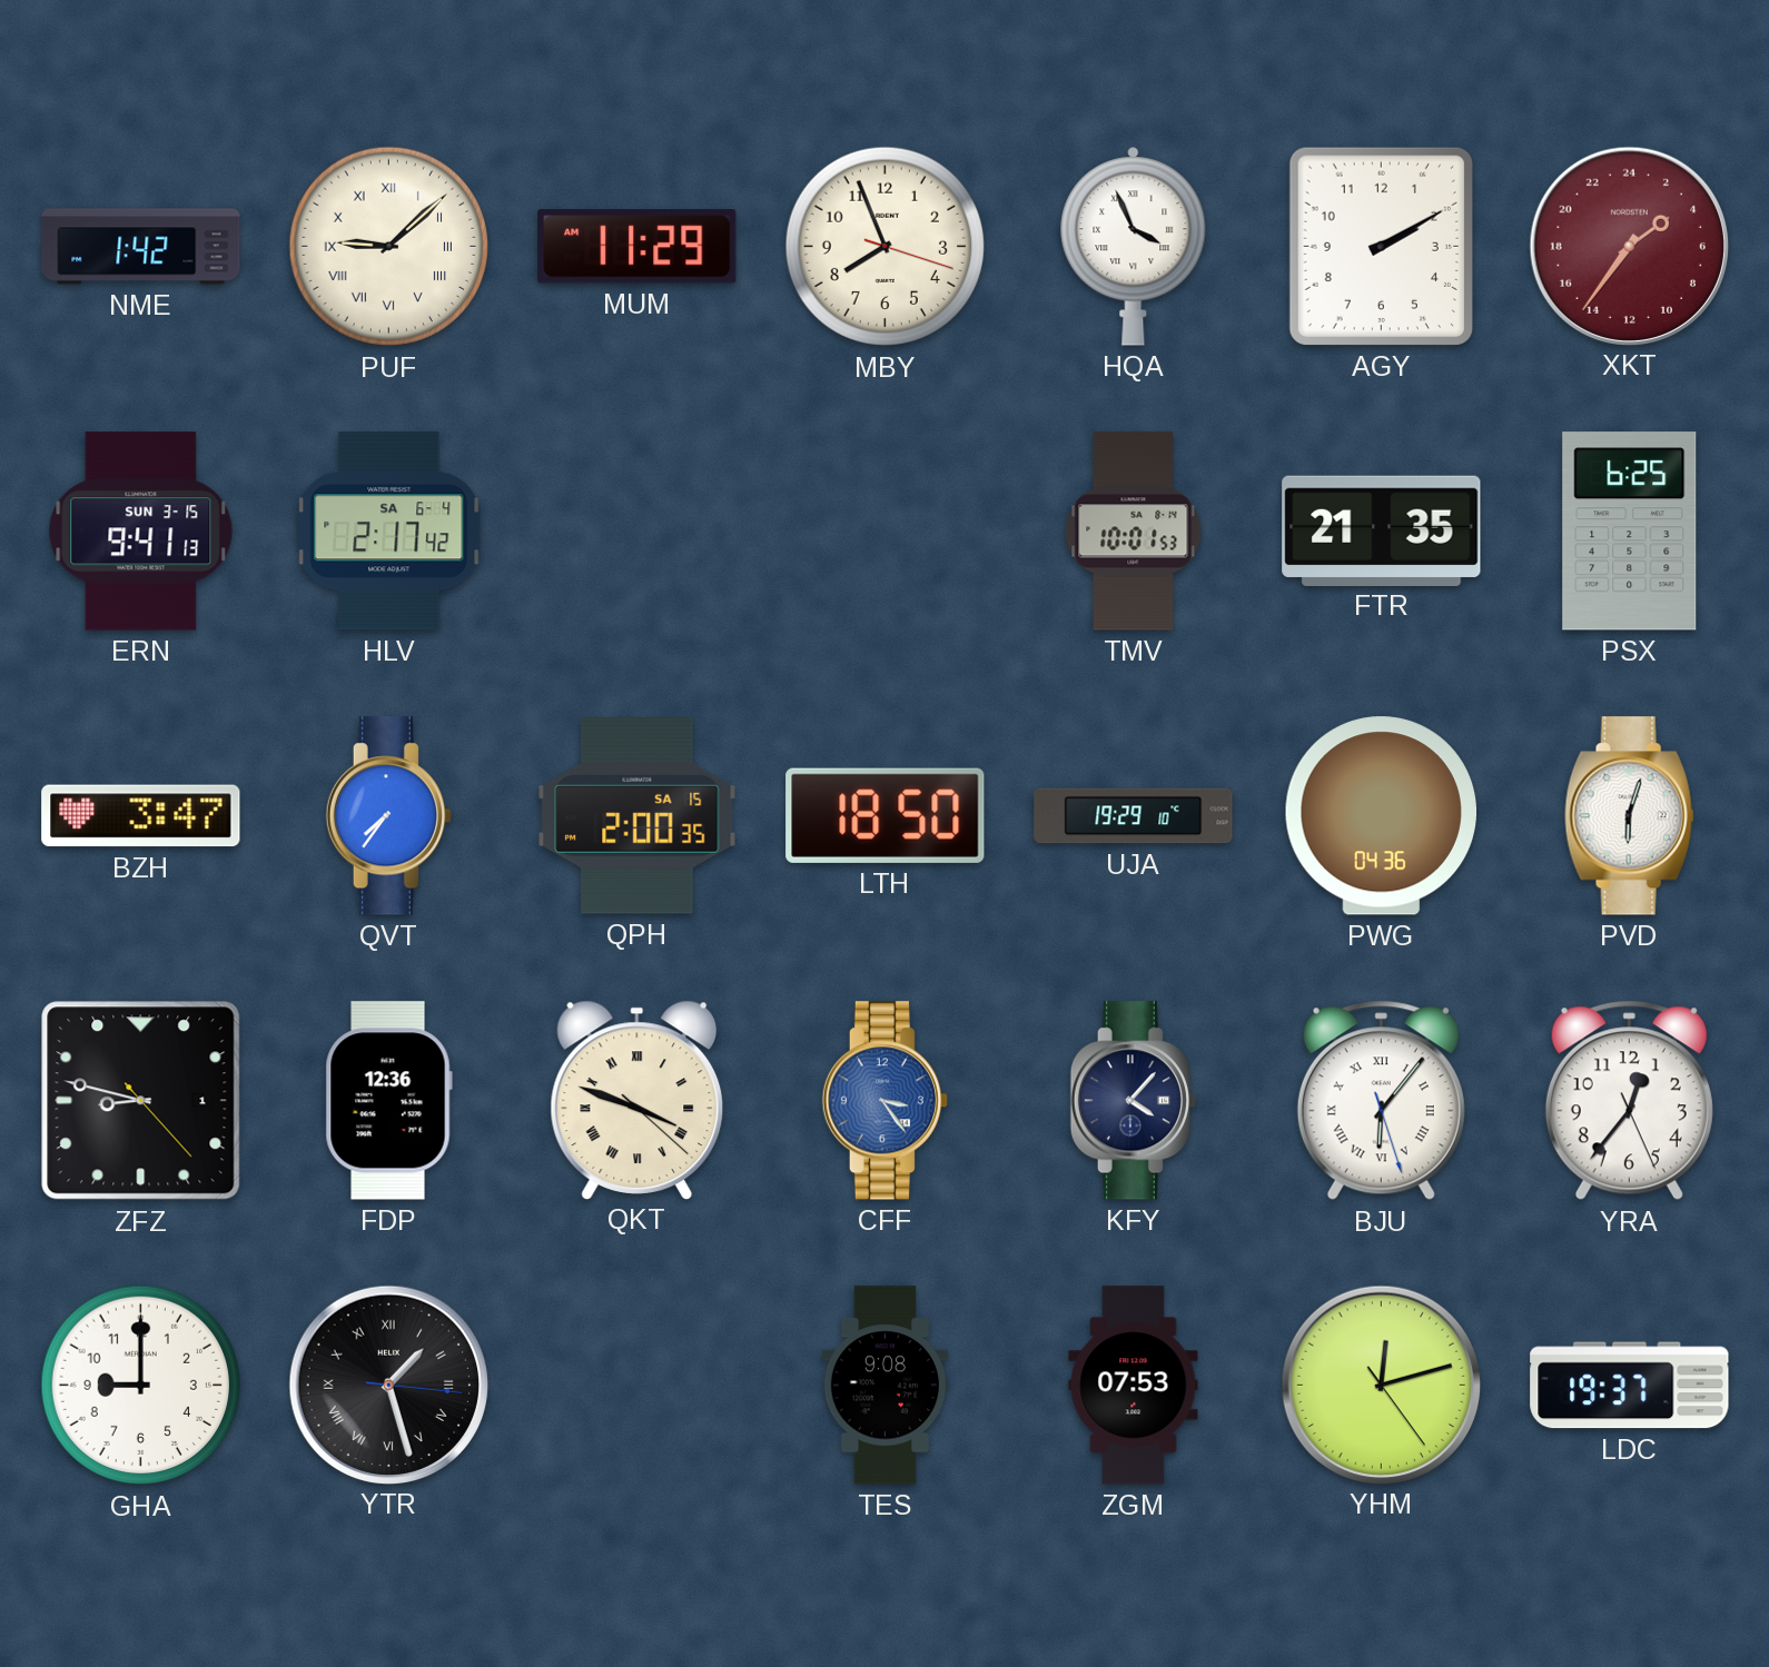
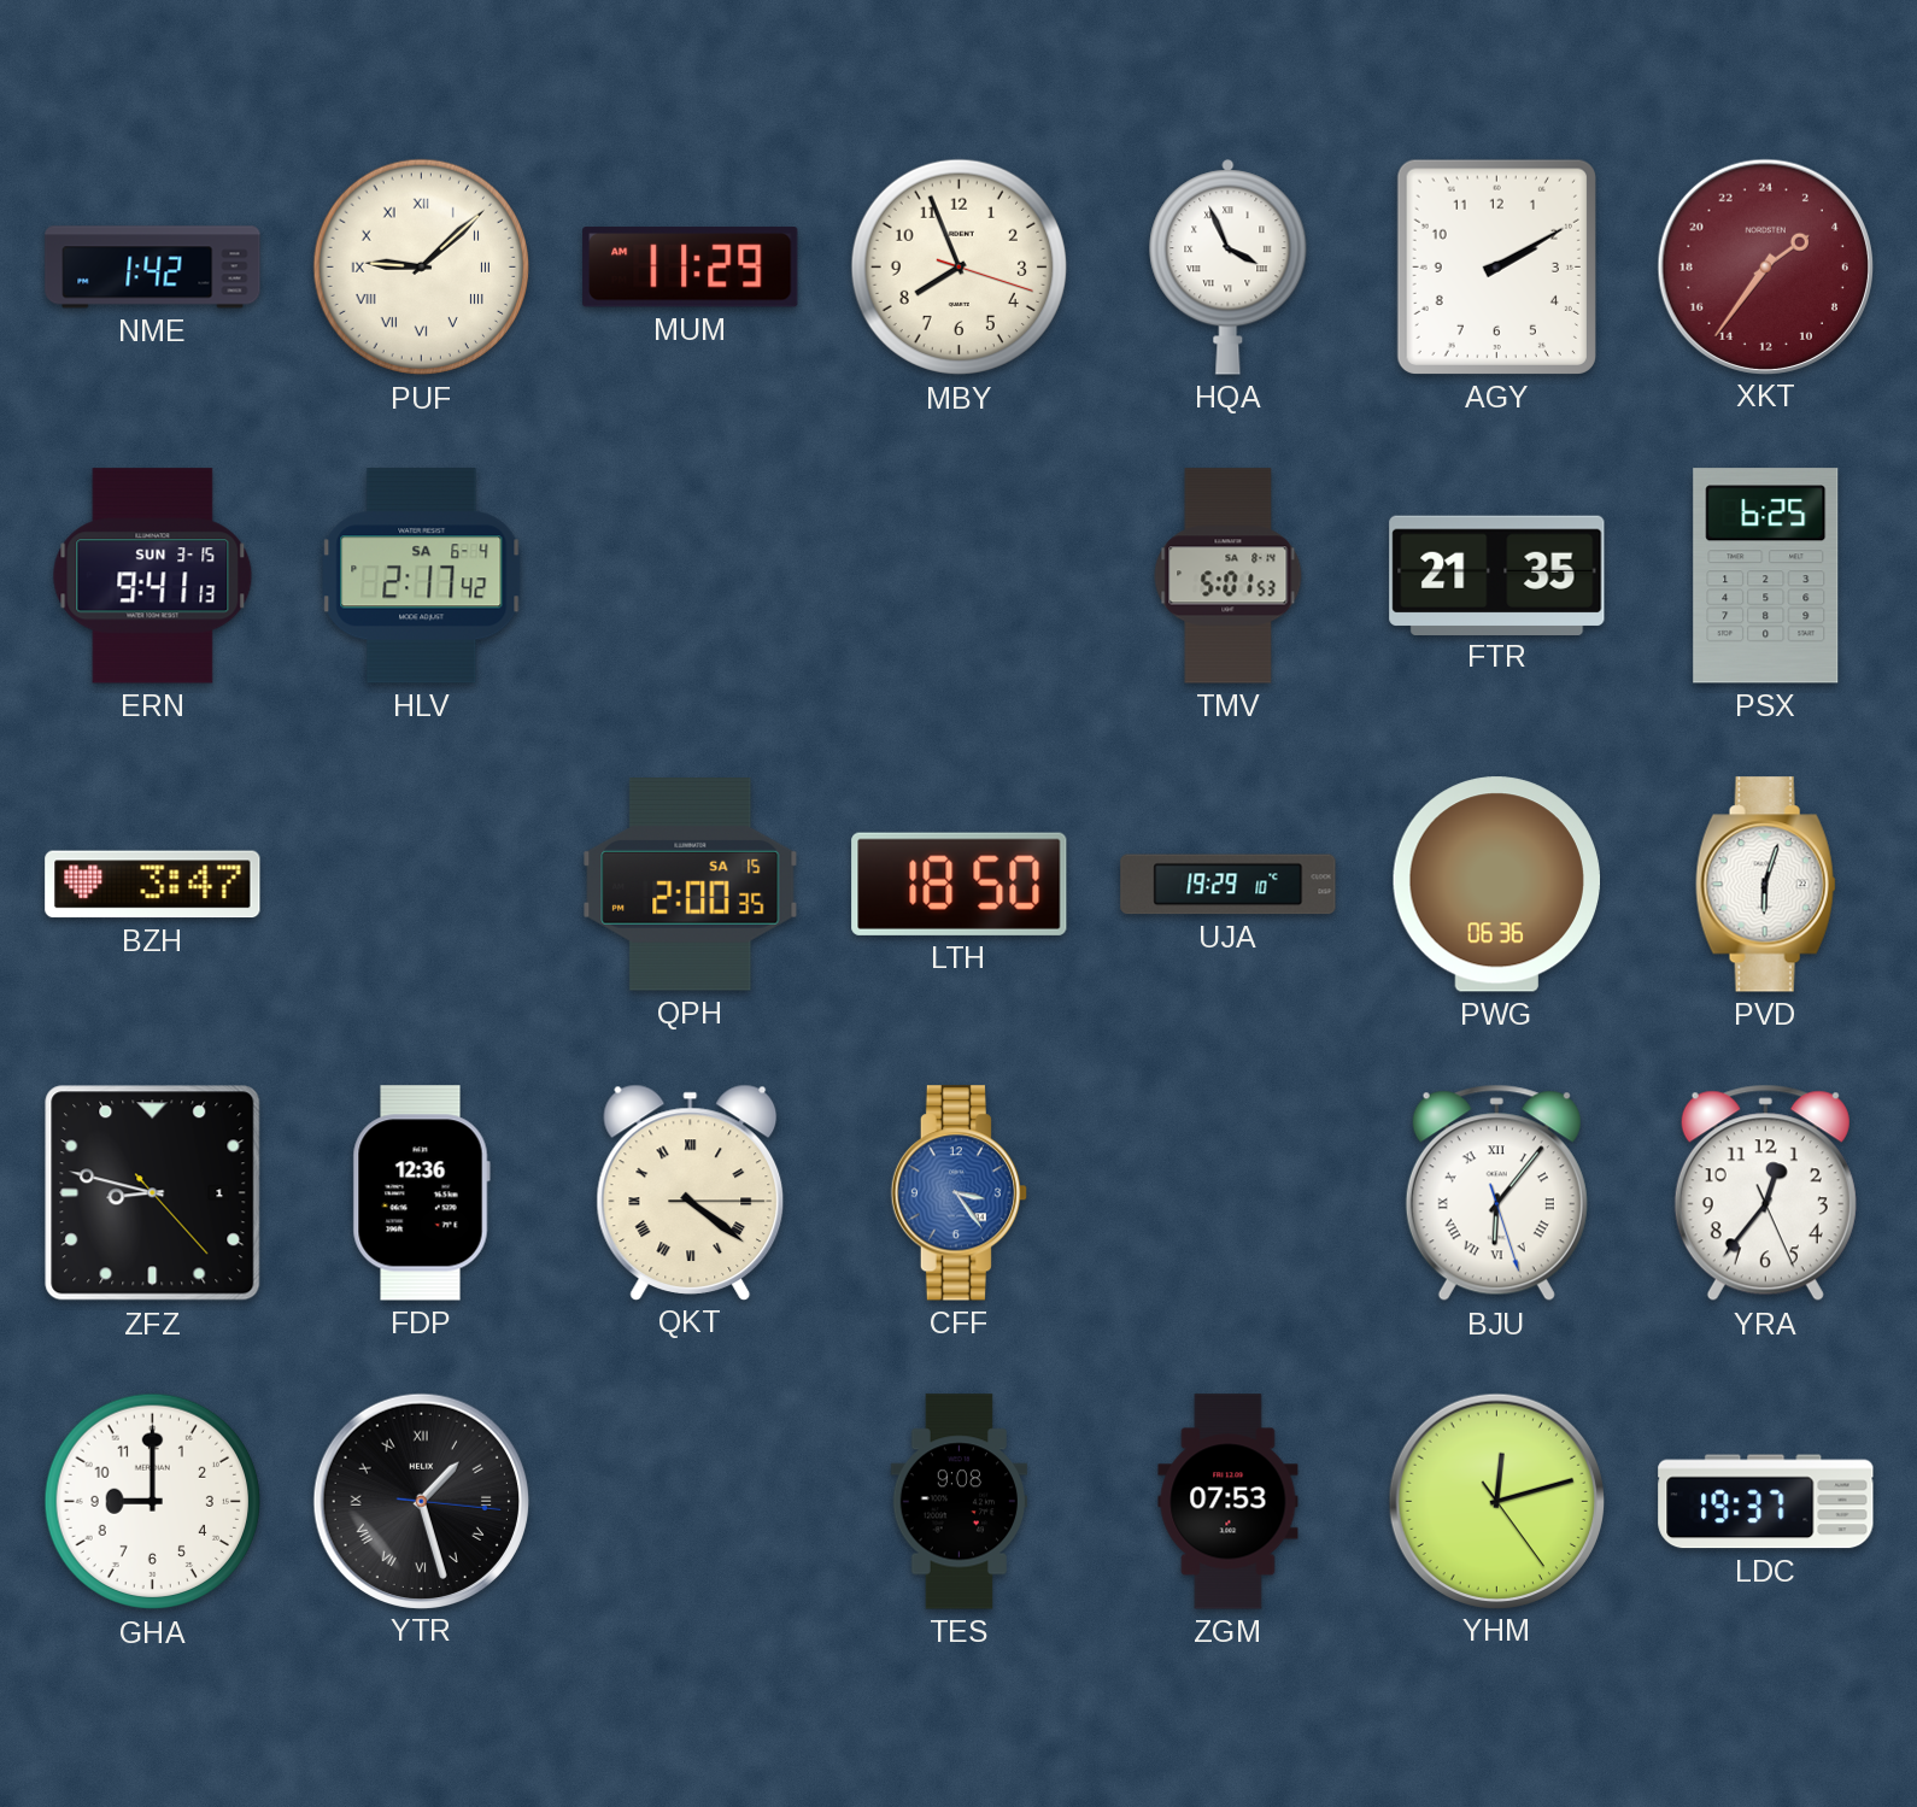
TMV: 10:01 -> 5:01
QVT: 7:36 -> none
PWG: 04:36 -> 06:36
QKT: 3:48 -> 4:21
KFY: 4:07 -> none
